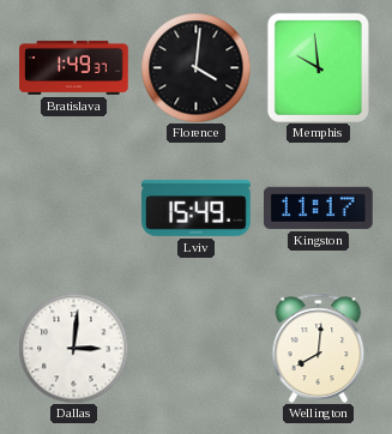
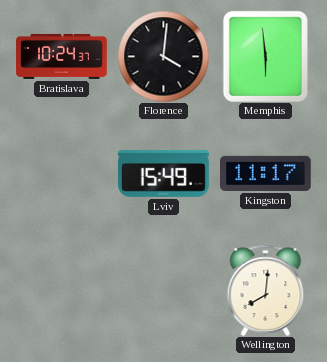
Bratislava: 1:49 -> 10:24
Memphis: 9:59 -> 5:59
Dallas: 3:01 -> none
